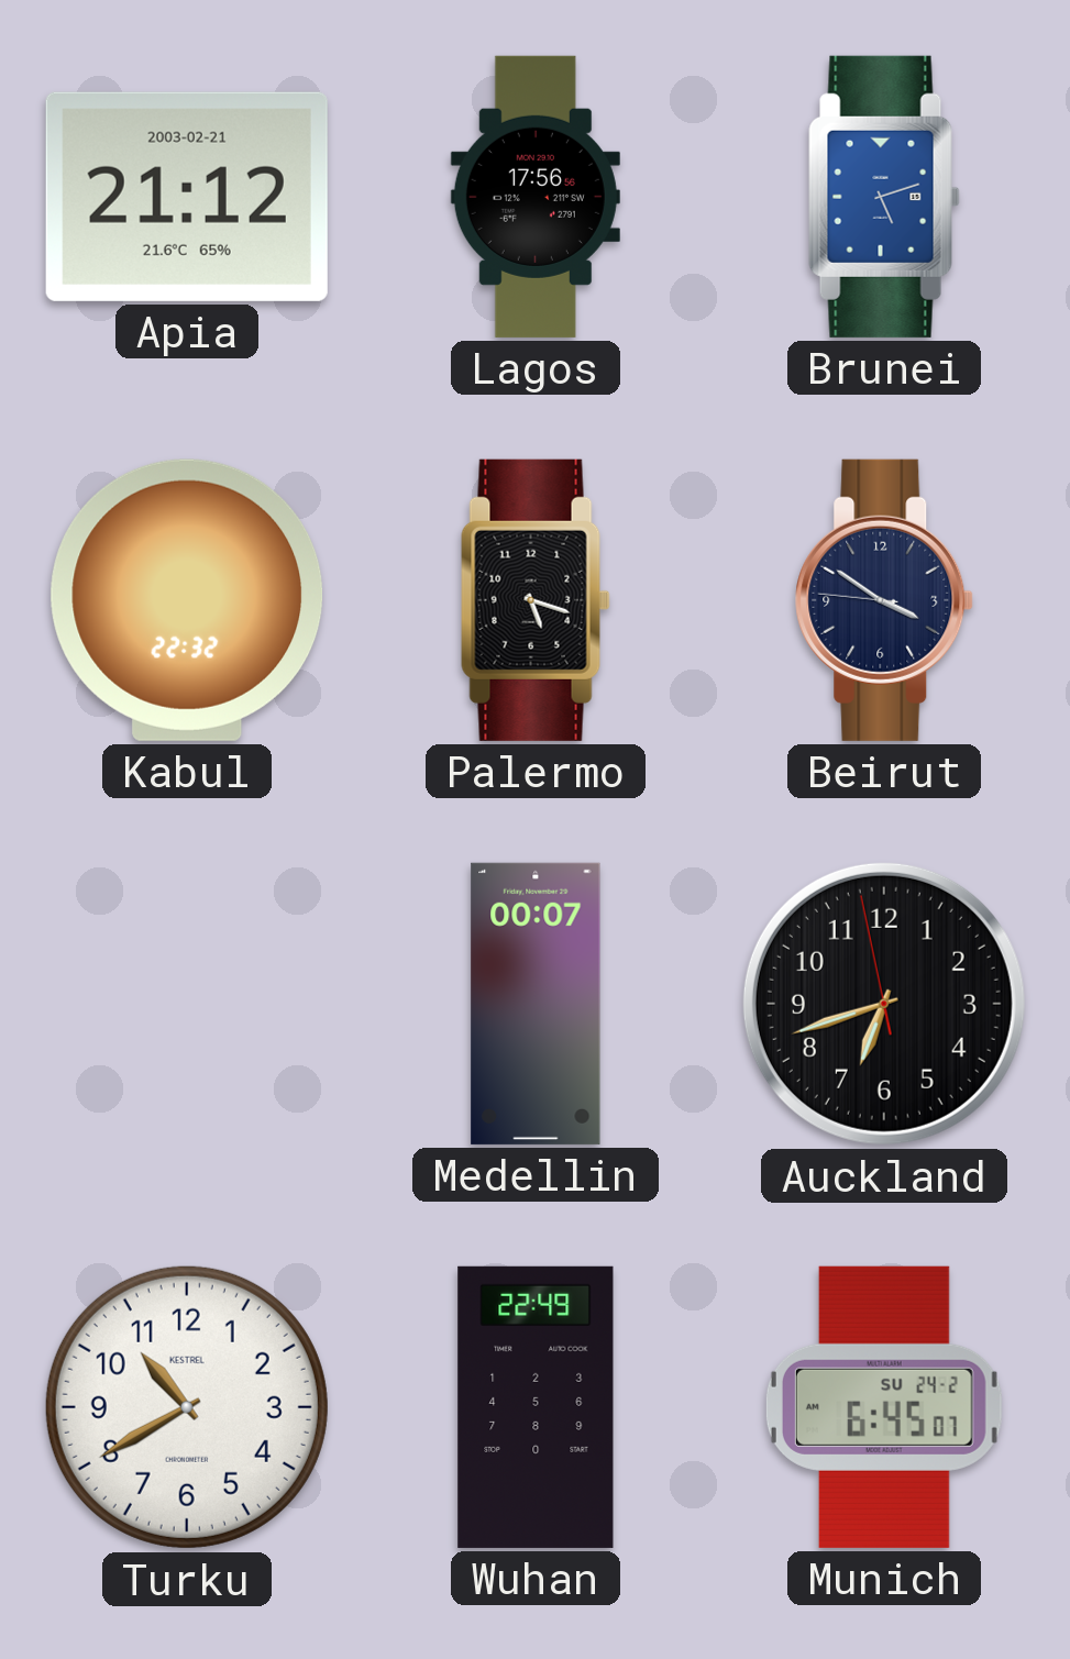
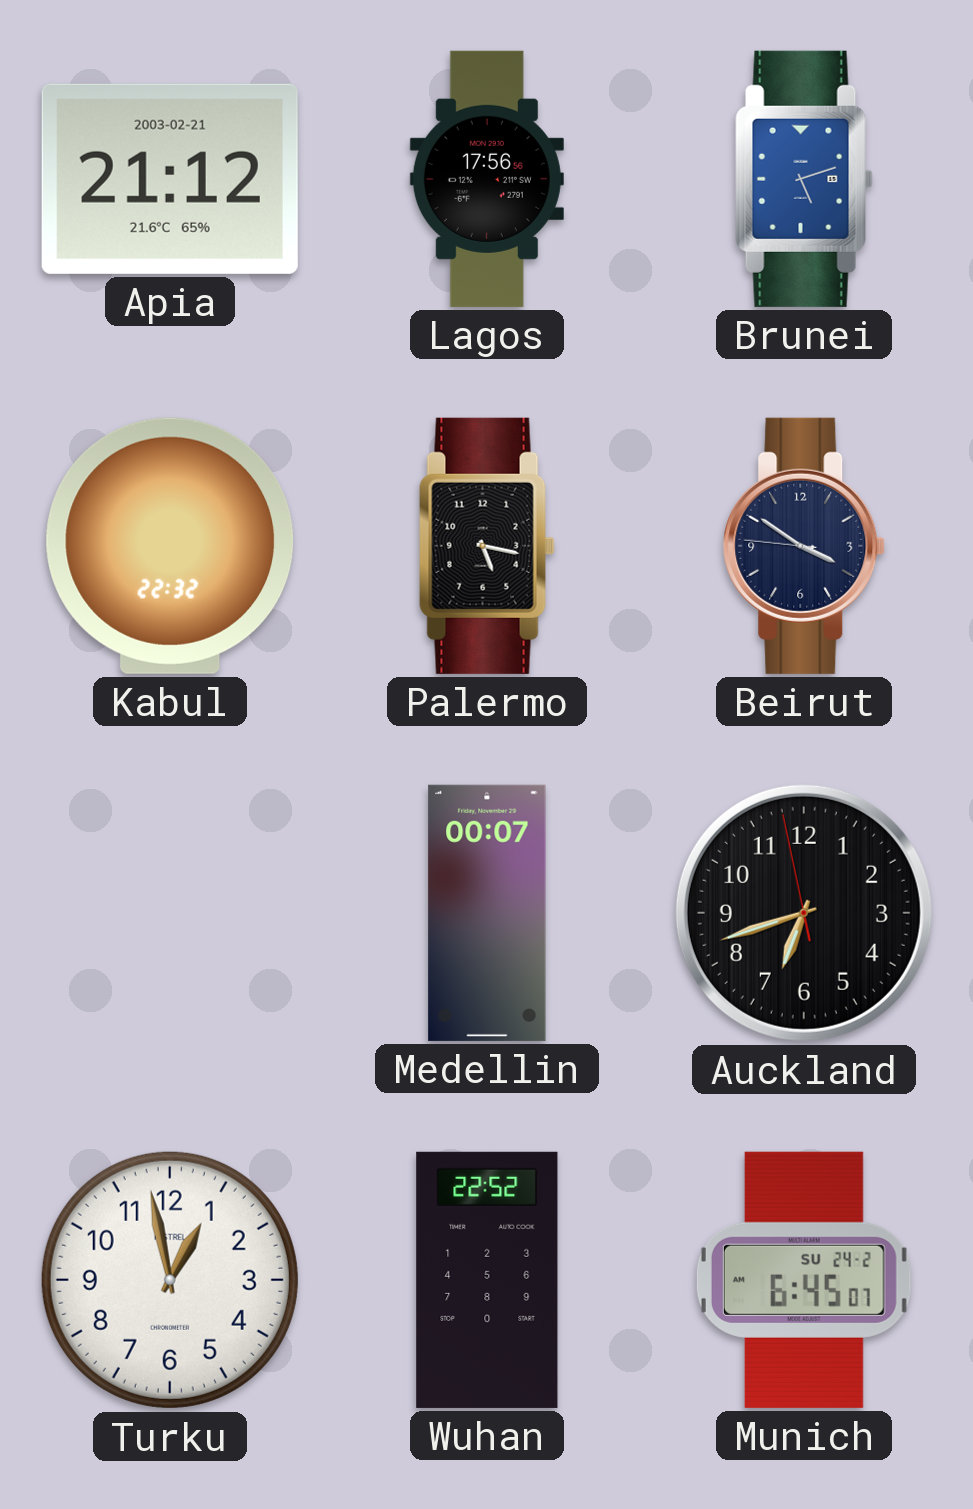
Palermo: 5:18 -> 5:17
Turku: 10:40 -> 12:58
Wuhan: 22:49 -> 22:52
